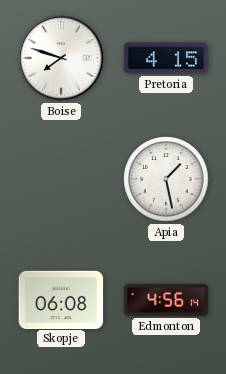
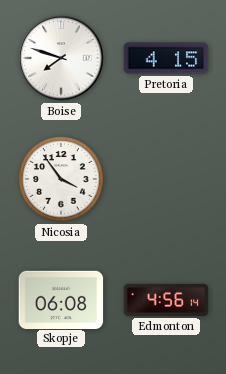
Nicosia: none -> 3:54
Apia: 1:28 -> none
